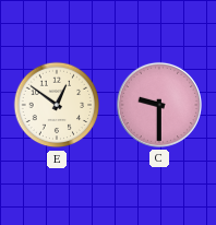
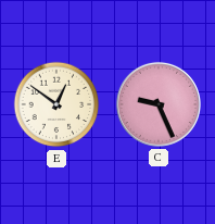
C: 9:30 -> 9:26
